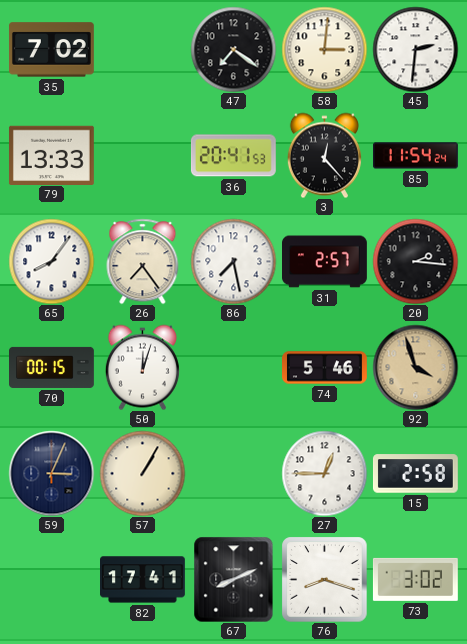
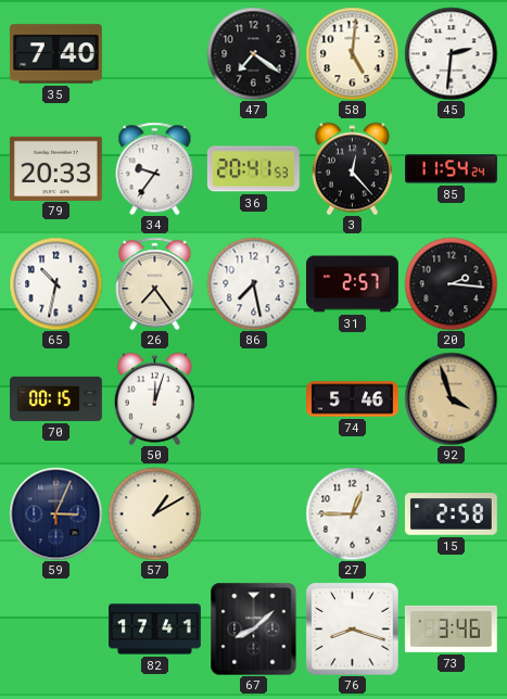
35: 7:02 -> 7:40
58: 3:01 -> 5:01
79: 13:33 -> 20:33
34: none -> 9:36
65: 8:06 -> 10:32
57: 1:05 -> 1:10
67: 8:11 -> 8:08
73: 3:02 -> 3:46
